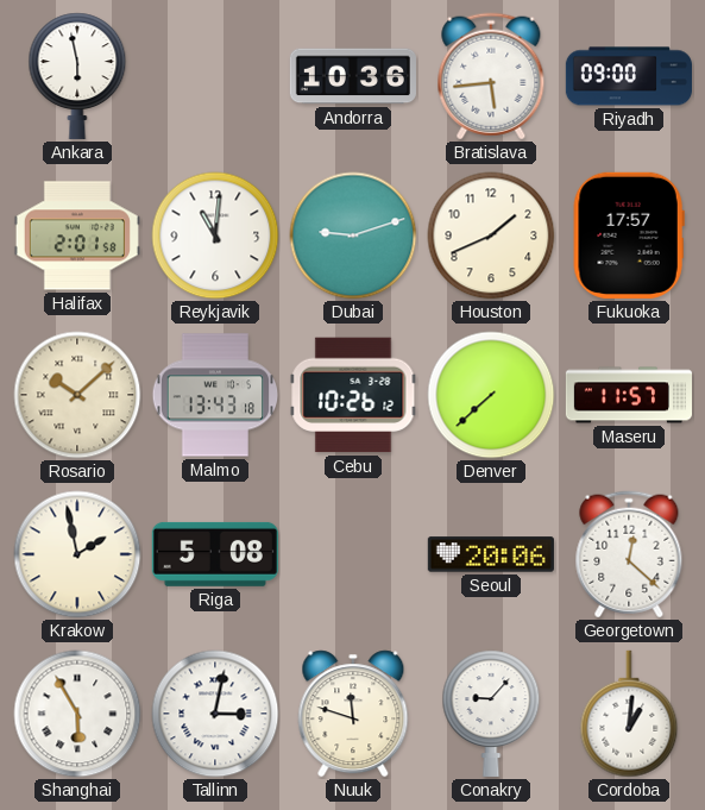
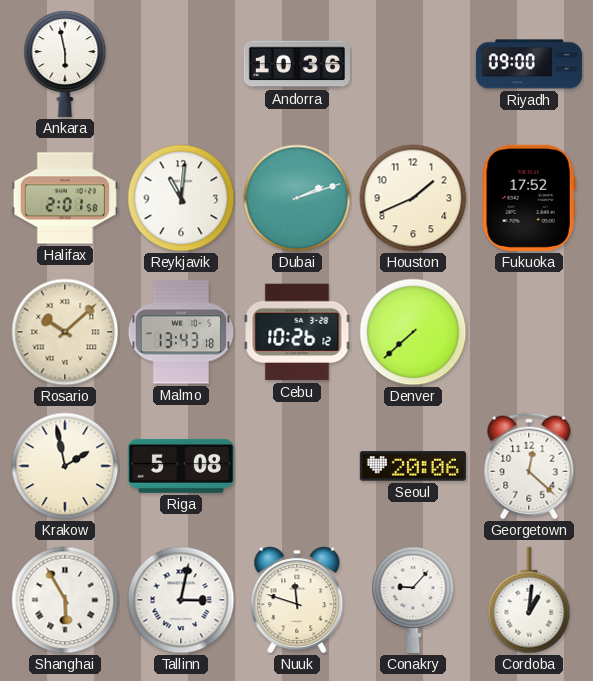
Bratislava: 5:44 -> none
Dubai: 9:12 -> 2:12
Fukuoka: 17:57 -> 17:52
Maseru: 11:57 -> none
